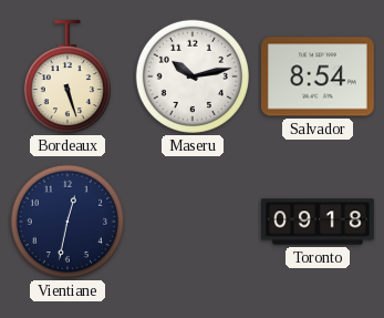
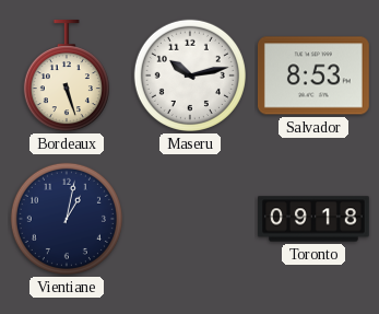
Salvador: 8:54 -> 8:53
Vientiane: 12:32 -> 1:02
